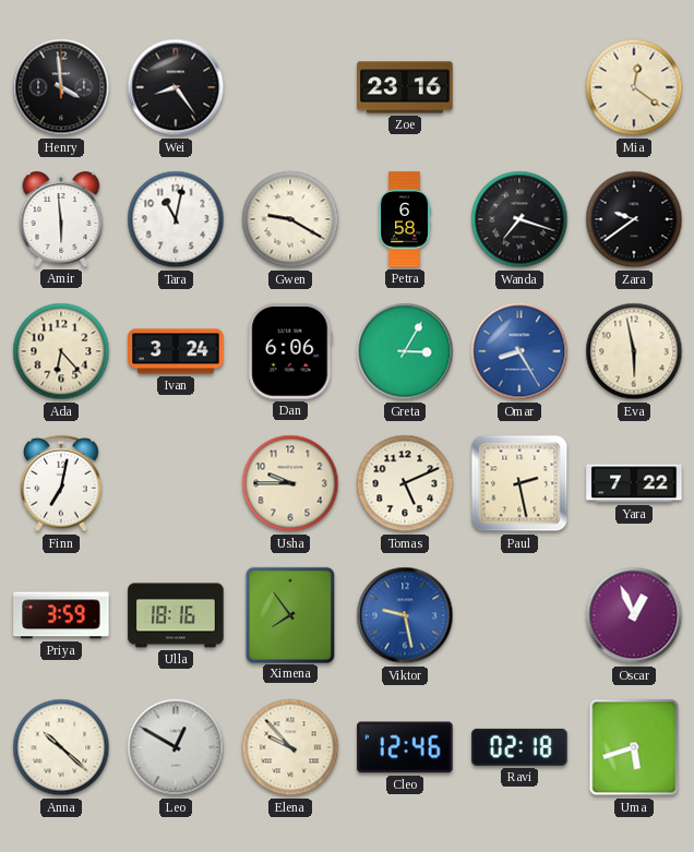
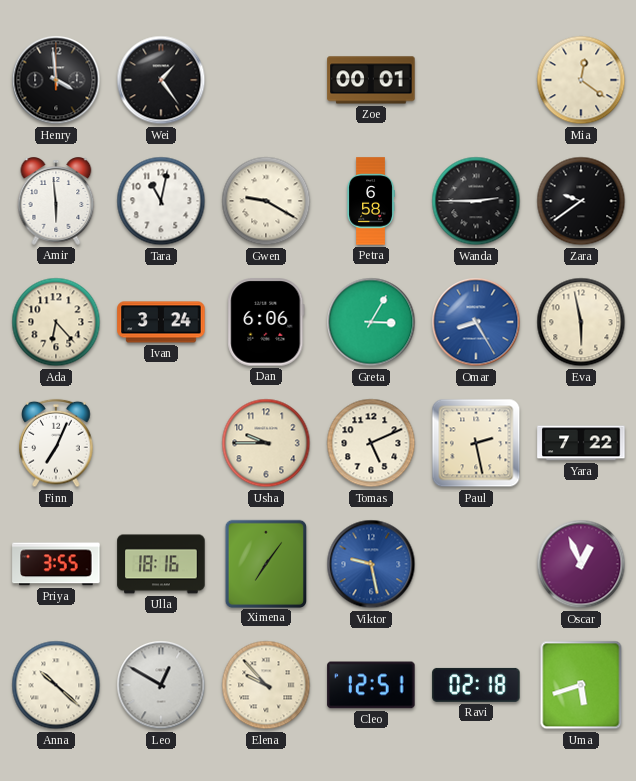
Wei: 8:24 -> 1:24
Zoe: 23:16 -> 00:01
Wanda: 7:18 -> 2:45
Finn: 7:02 -> 7:04
Priya: 3:59 -> 3:55
Ximena: 7:54 -> 7:06
Cleo: 12:46 -> 12:51
